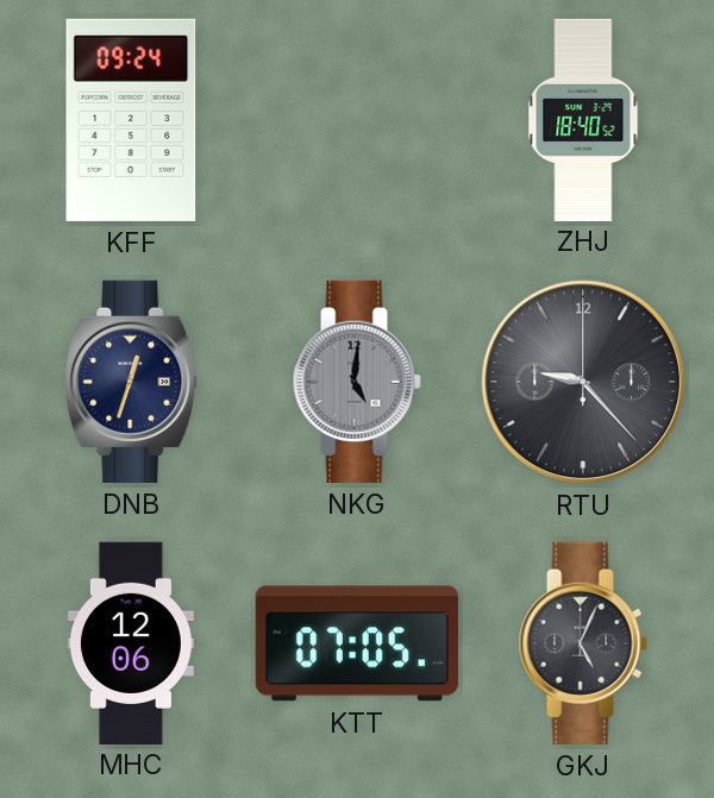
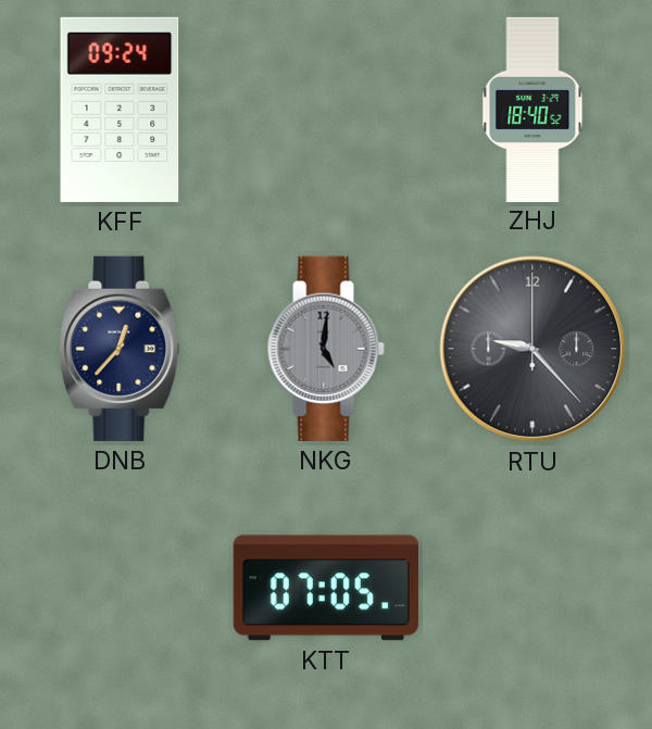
DNB: 12:33 -> 12:37
MHC: 12:06 -> none
GKJ: 5:04 -> none
